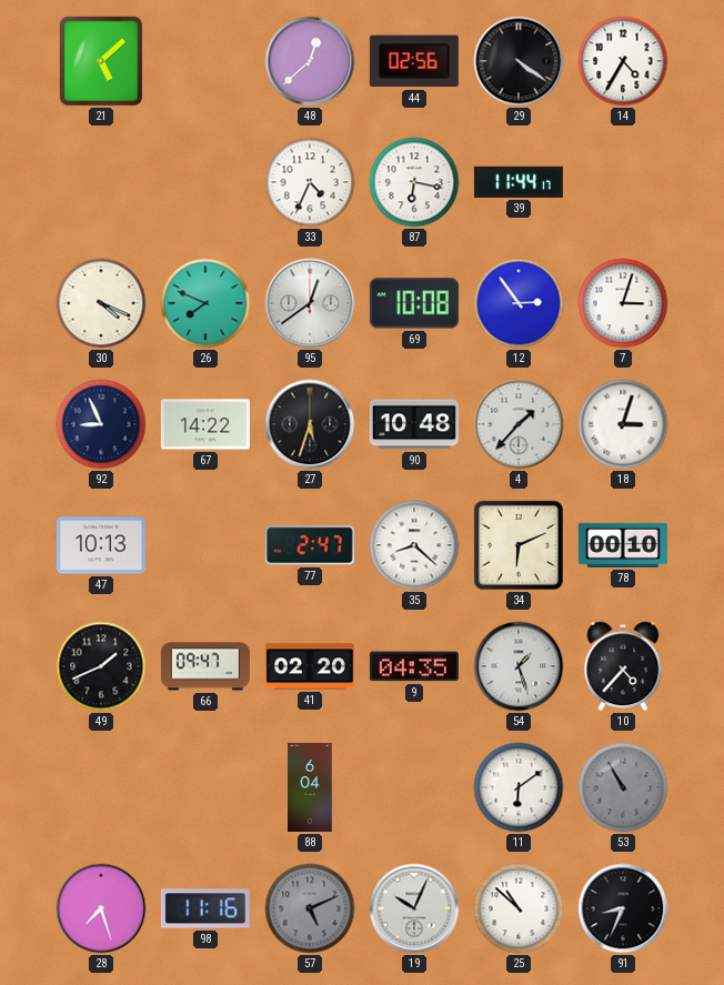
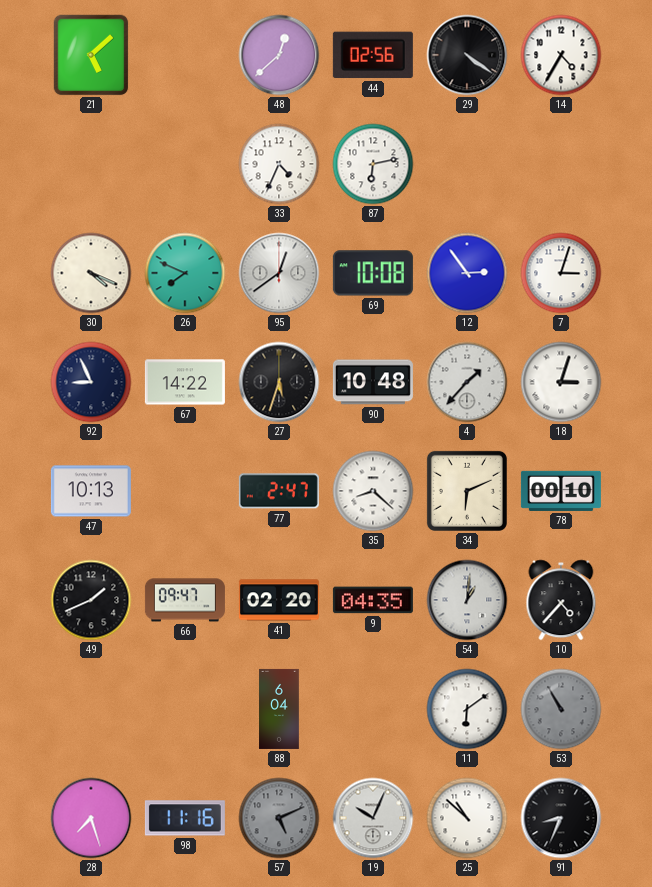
87: 6:17 -> 6:13
39: 11:44 -> none
54: 1:27 -> 1:01
